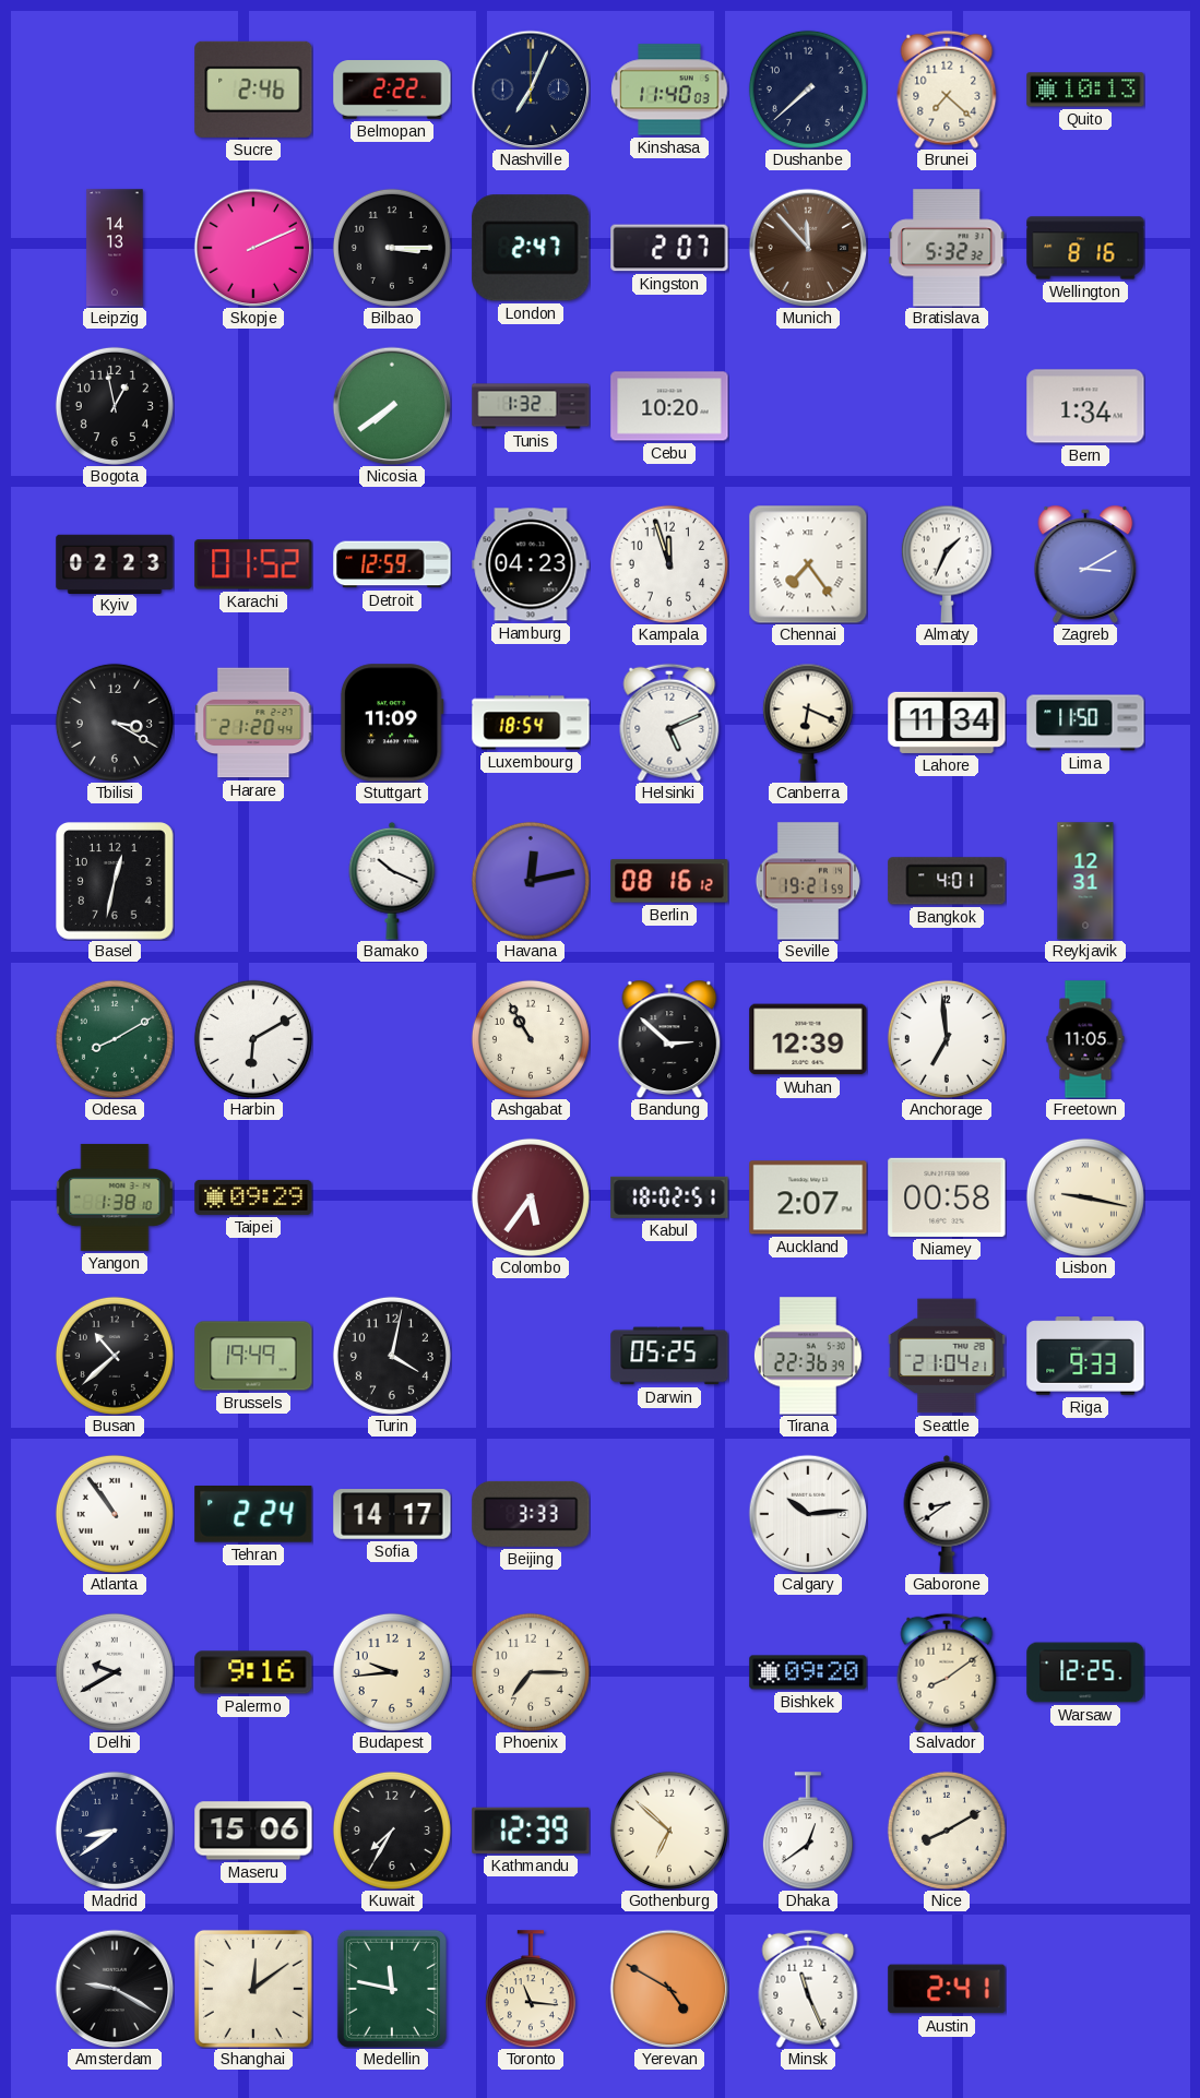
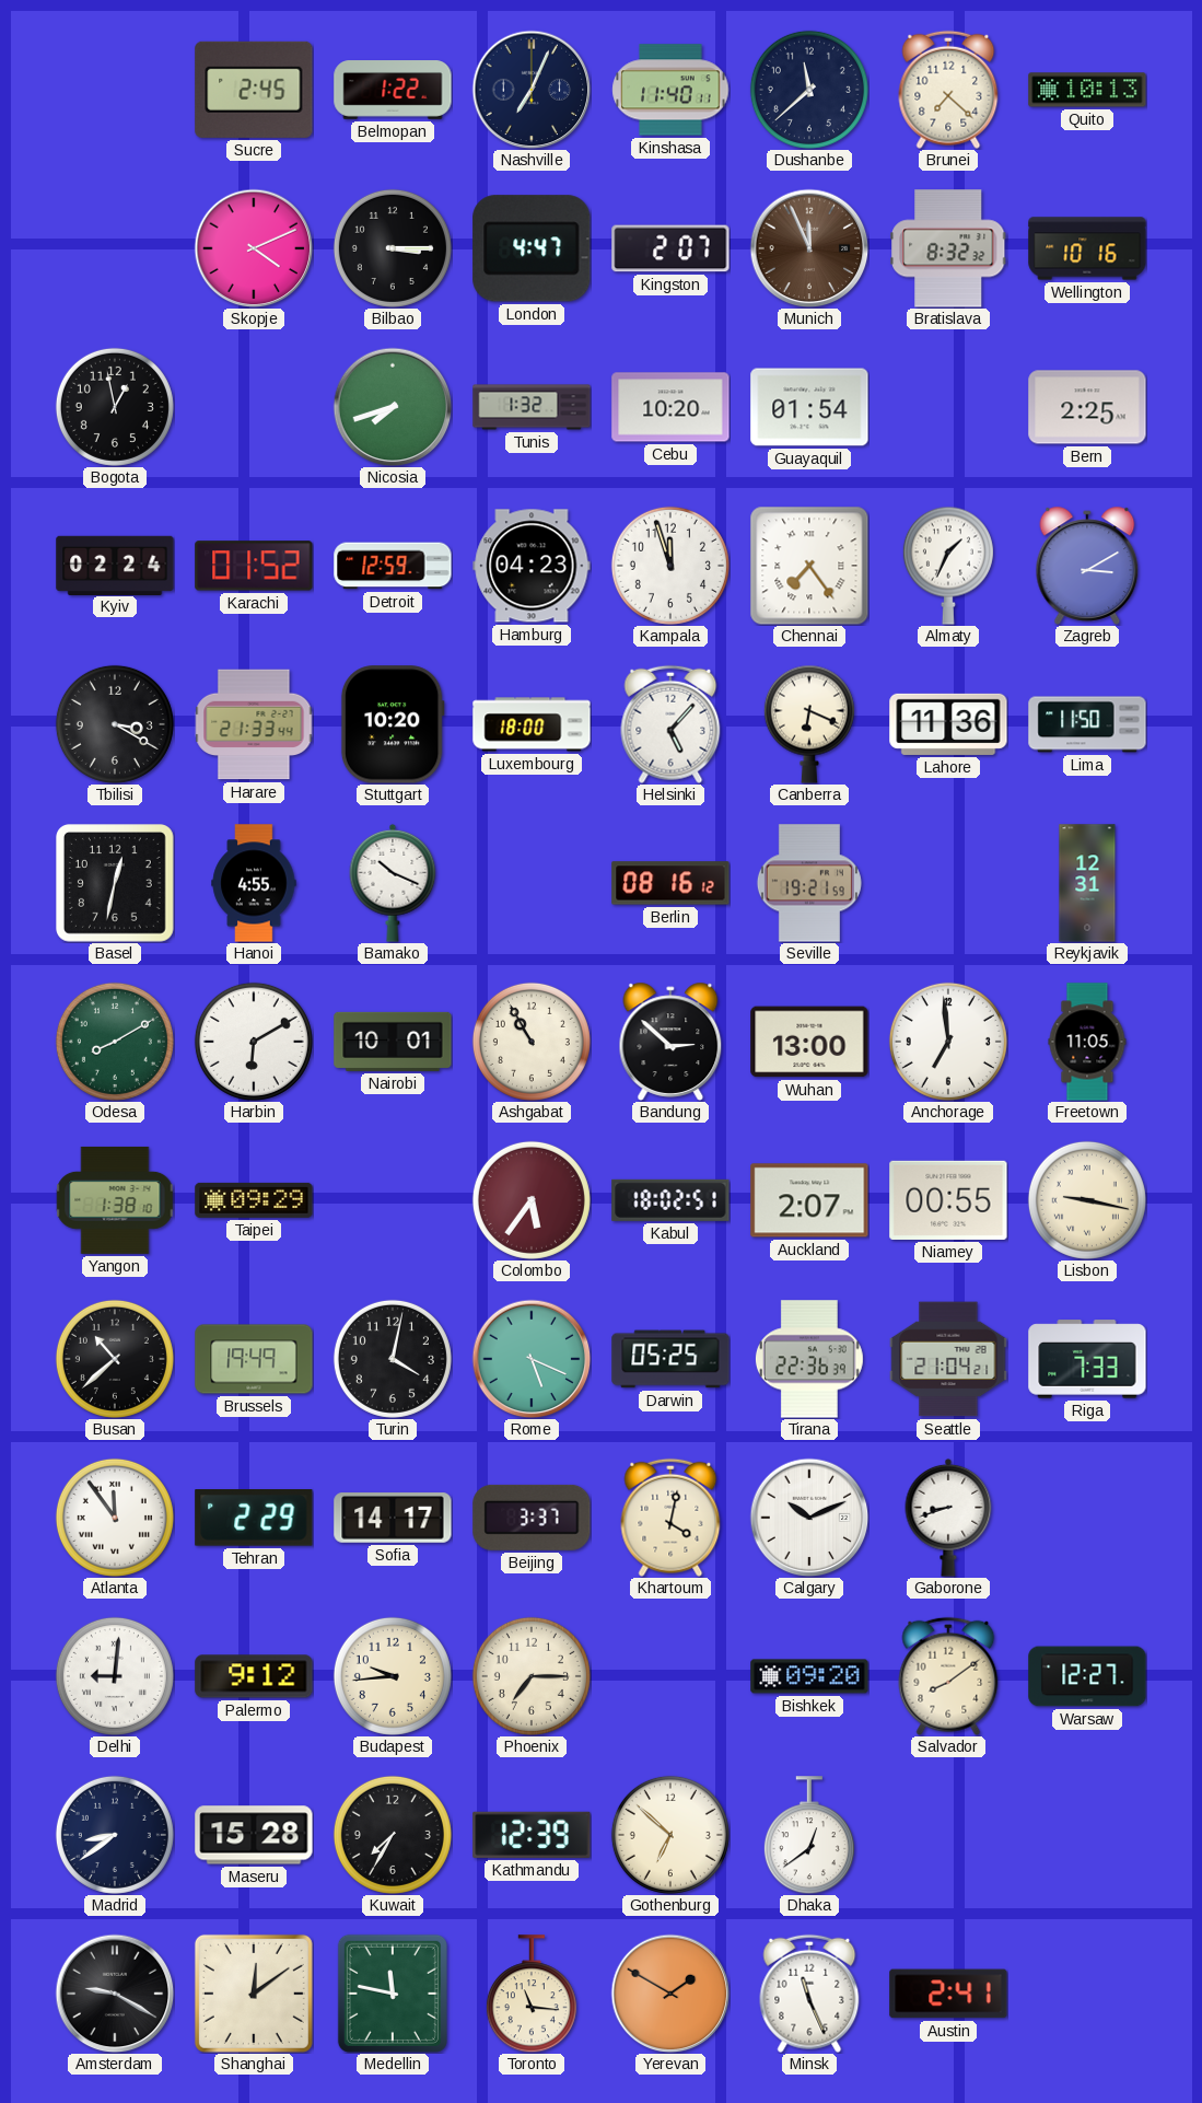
Sucre: 2:46 -> 2:45
Belmopan: 2:22 -> 1:22
Kinshasa: 11:40:03 -> 11:40:11
Dushanbe: 7:38 -> 11:38
Leipzig: 14:13 -> none
Skopje: 2:11 -> 4:11
London: 2:47 -> 4:47
Munich: 11:53 -> 11:56
Bratislava: 5:32 -> 8:32
Wellington: 8:16 -> 10:16
Nicosia: 7:39 -> 7:42
Guayaquil: none -> 01:54
Bern: 1:34 -> 2:25
Kyiv: 02:23 -> 02:24
Harare: 21:20 -> 21:33
Stuttgart: 11:09 -> 10:20
Luxembourg: 18:54 -> 18:00
Helsinki: 5:11 -> 5:07
Lahore: 11:34 -> 11:36
Hanoi: none -> 4:55
Havana: 12:13 -> none
Bangkok: 4:01 -> none
Nairobi: none -> 10:01
Wuhan: 12:39 -> 13:00
Niamey: 00:58 -> 00:55
Rome: none -> 5:19
Riga: 9:33 -> 7:33
Atlanta: 10:54 -> 11:54
Tehran: 2:24 -> 2:29
Beijing: 3:33 -> 3:37
Khartoum: none -> 4:02
Calgary: 10:14 -> 10:11
Gaborone: 8:39 -> 8:42
Delhi: 9:40 -> 9:01
Palermo: 9:16 -> 9:12
Warsaw: 12:25 -> 12:27
Maseru: 15:06 -> 15:28
Nice: 8:10 -> none
Yerevan: 4:50 -> 1:50
